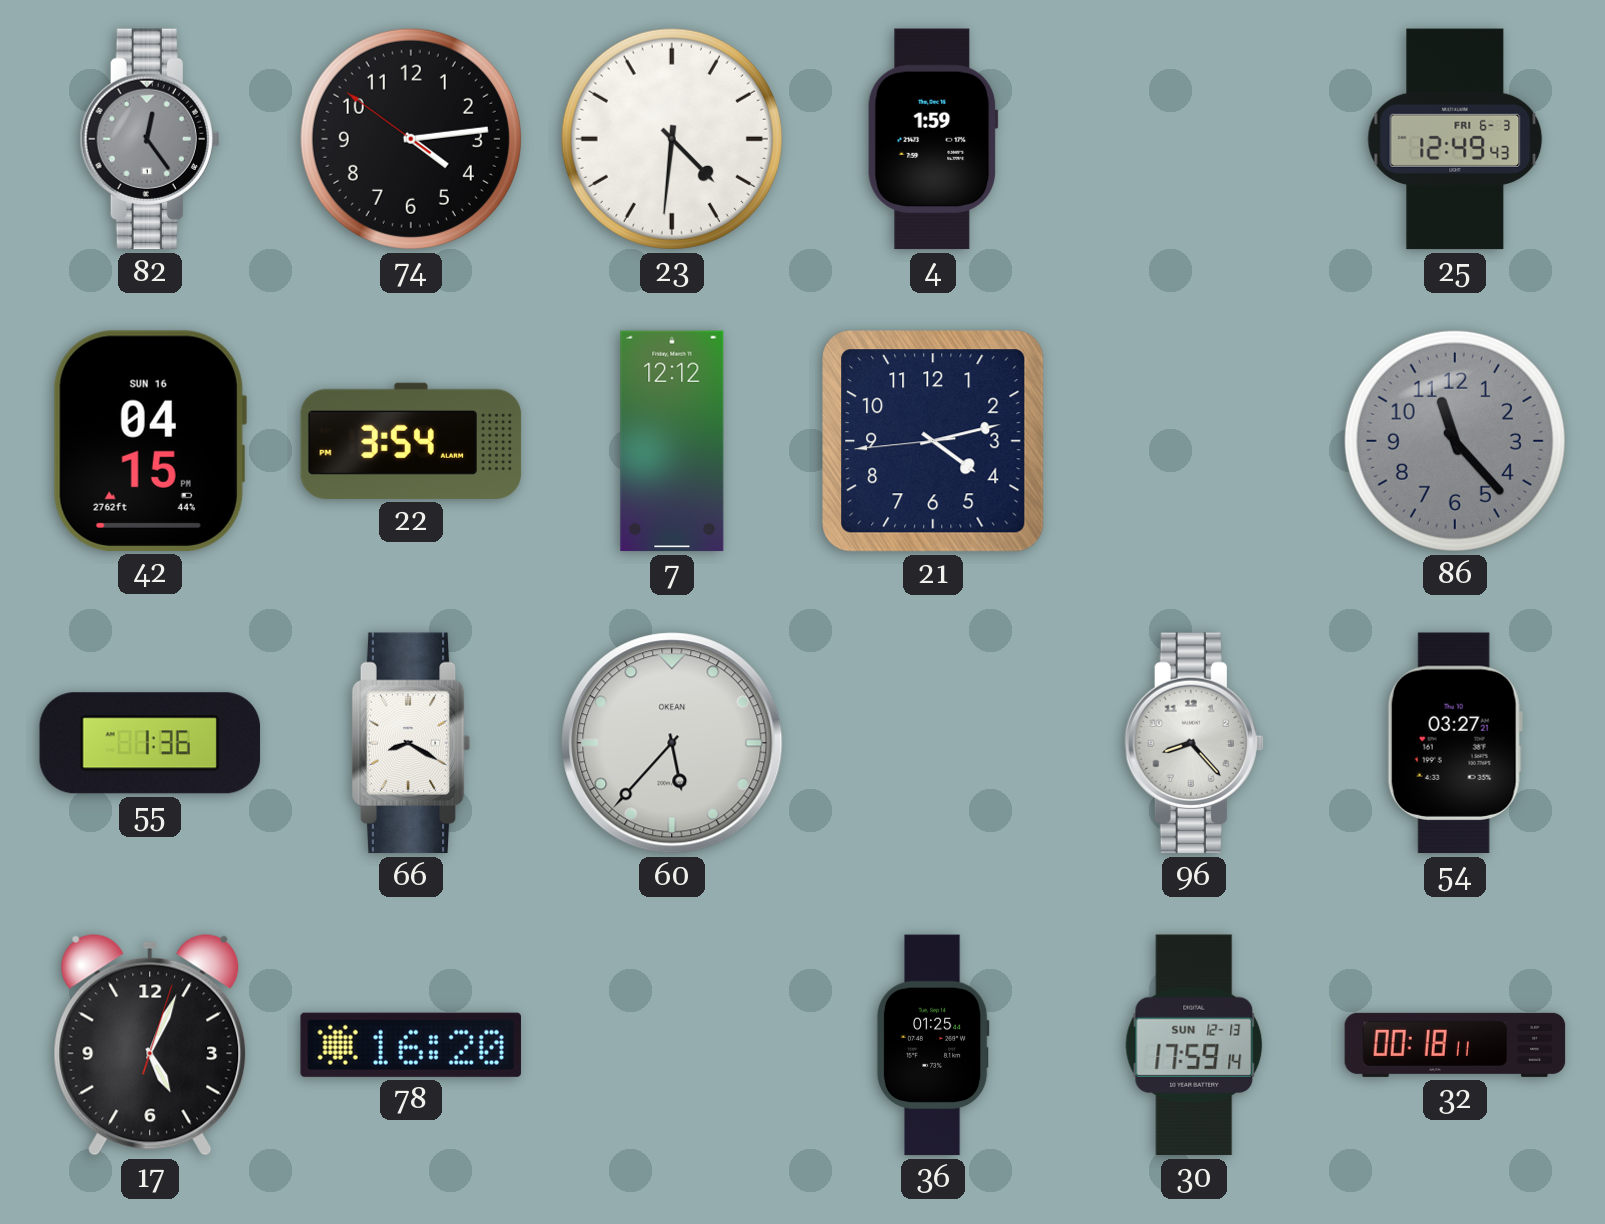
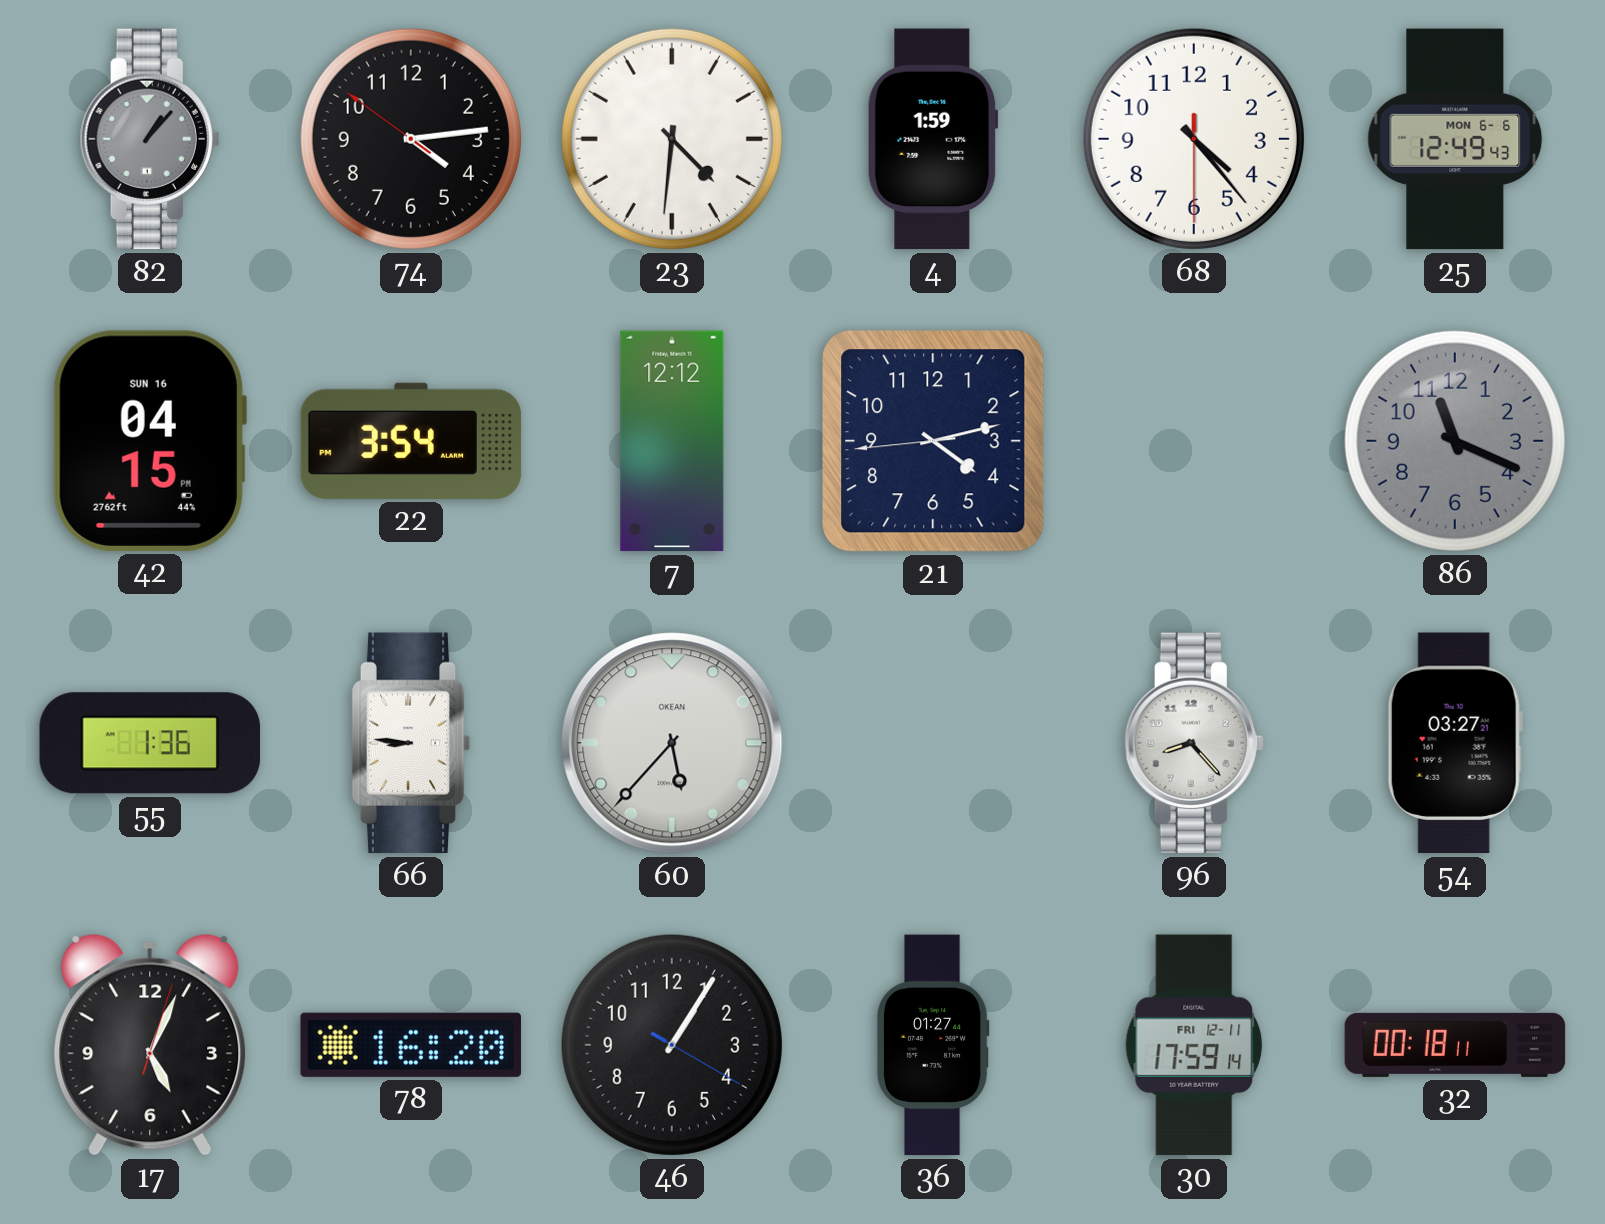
82: 12:24 -> 1:07
68: none -> 4:23
25 date: FRI 6-3 -> MON 6-6
86: 11:23 -> 11:19
66: 8:20 -> 8:46
46: none -> 1:05
36: 01:25 -> 01:27
30 date: SUN 12-13 -> FRI 12-11
